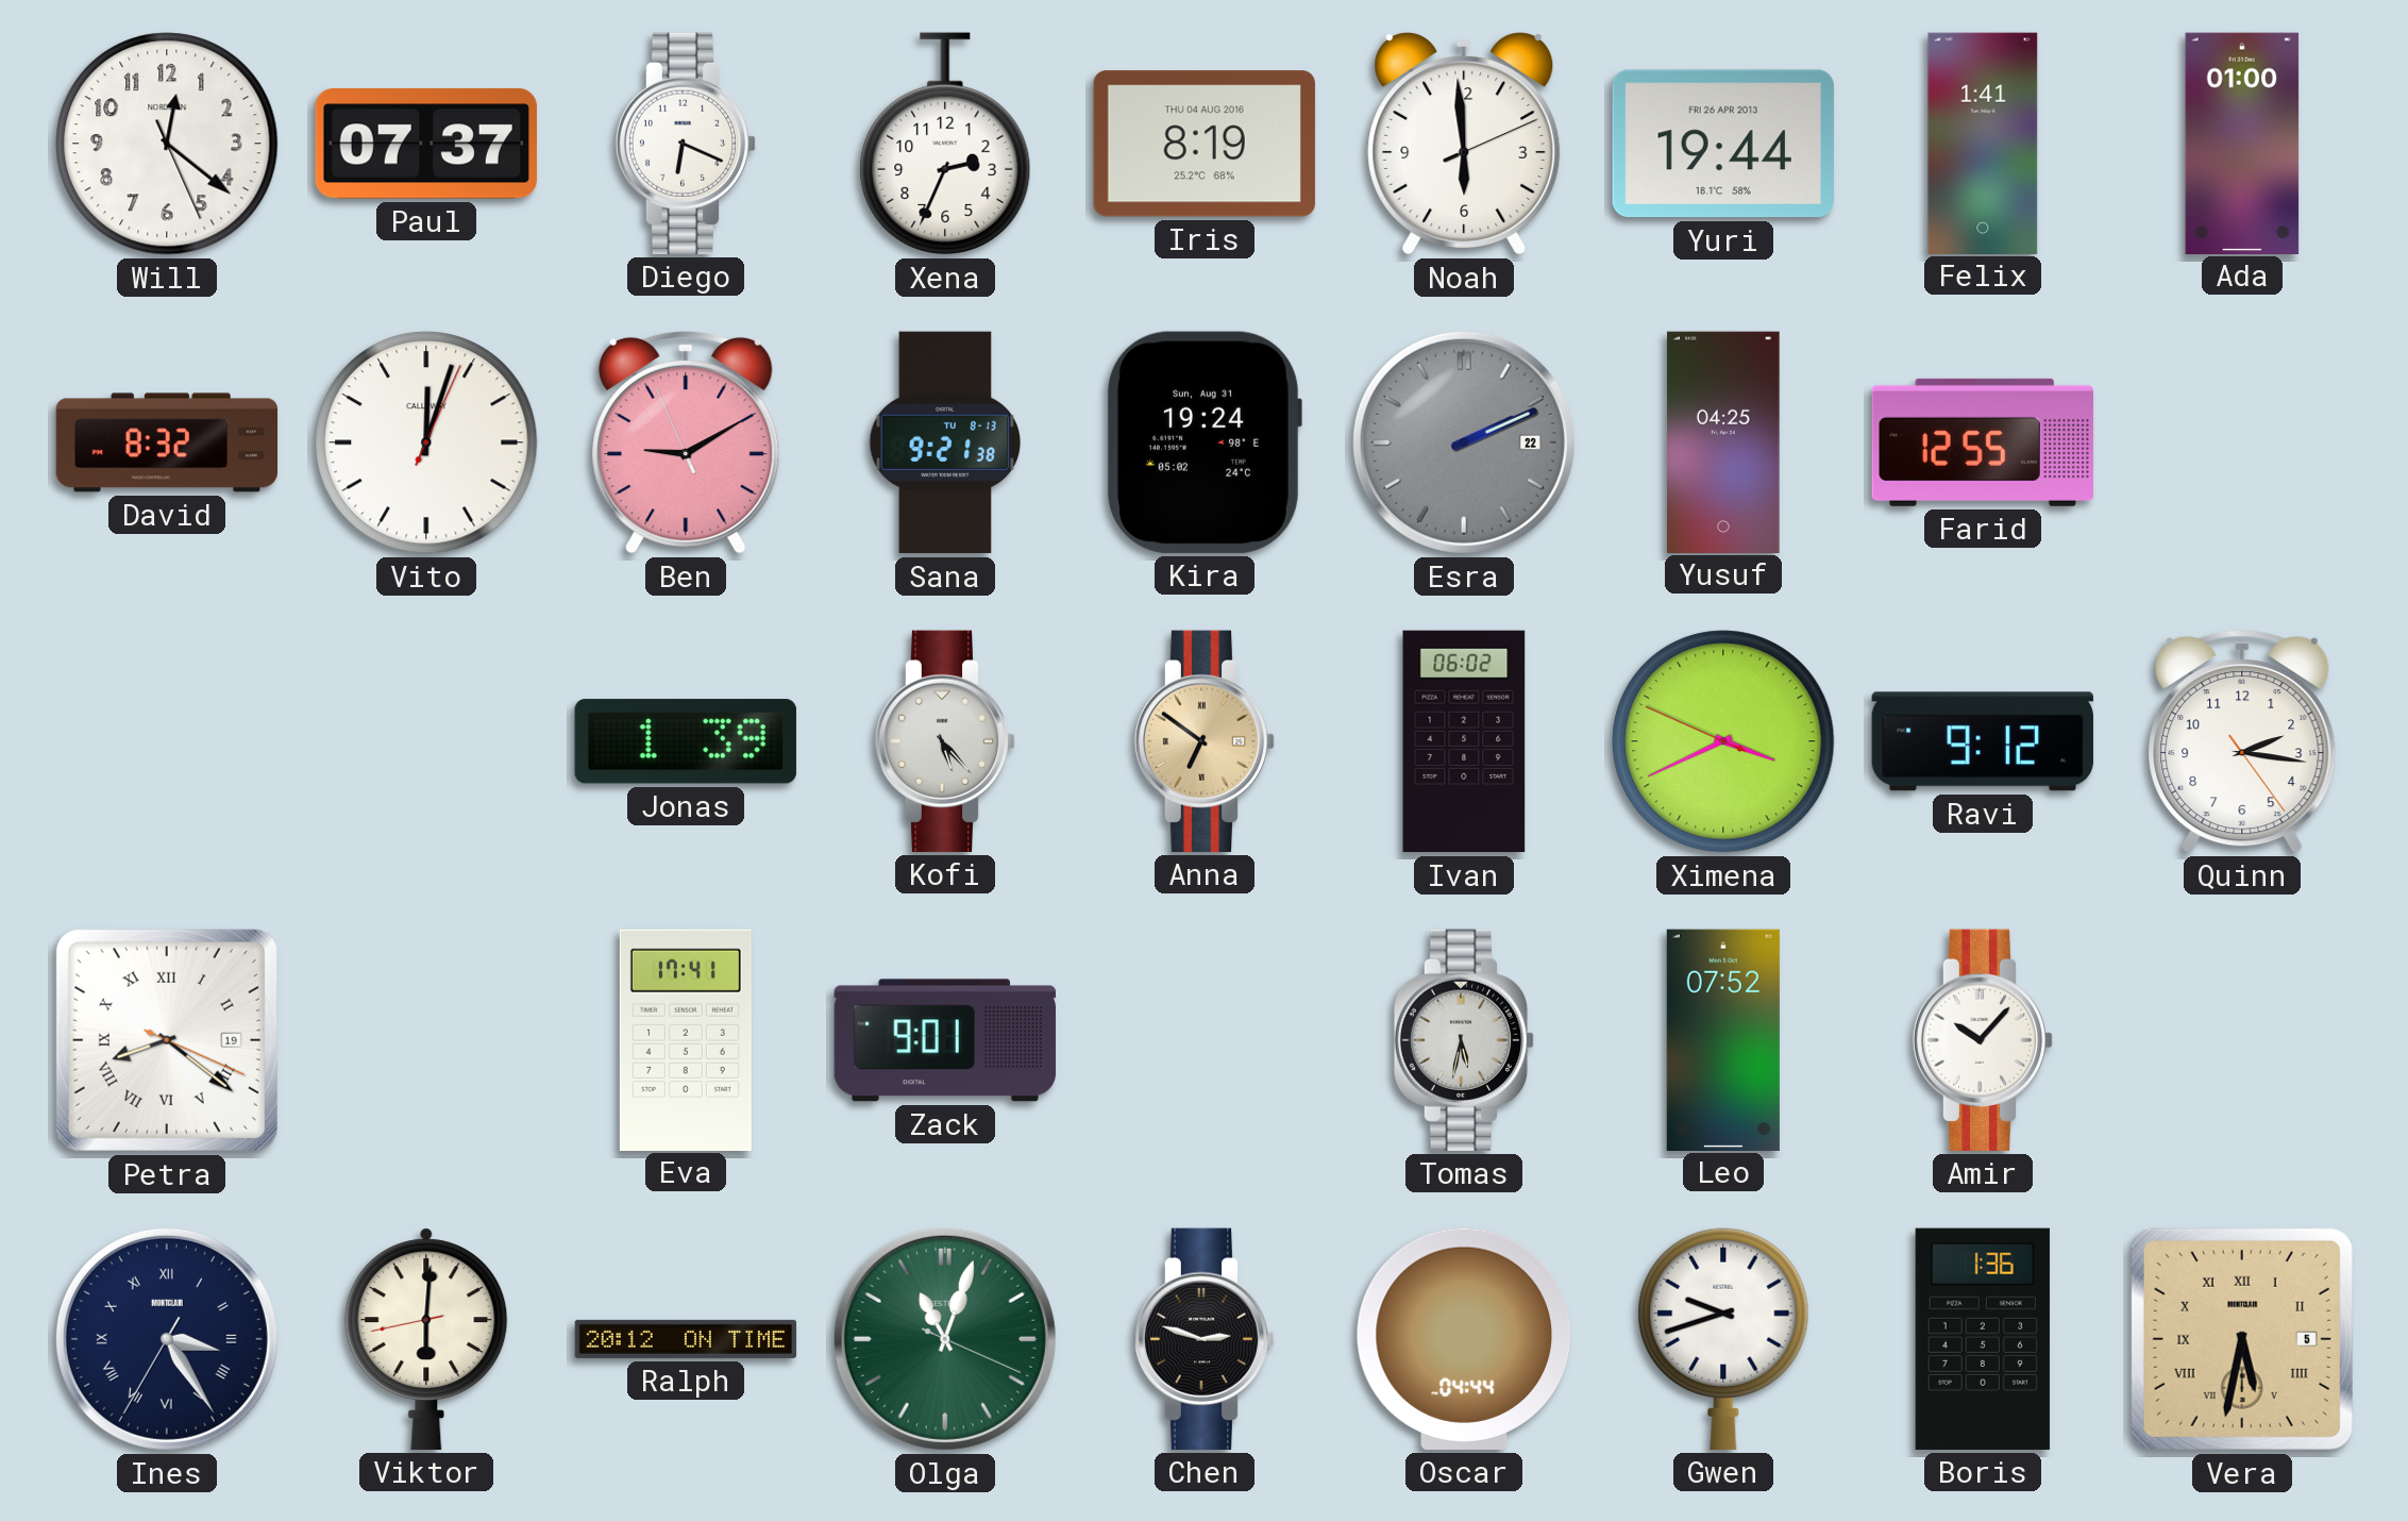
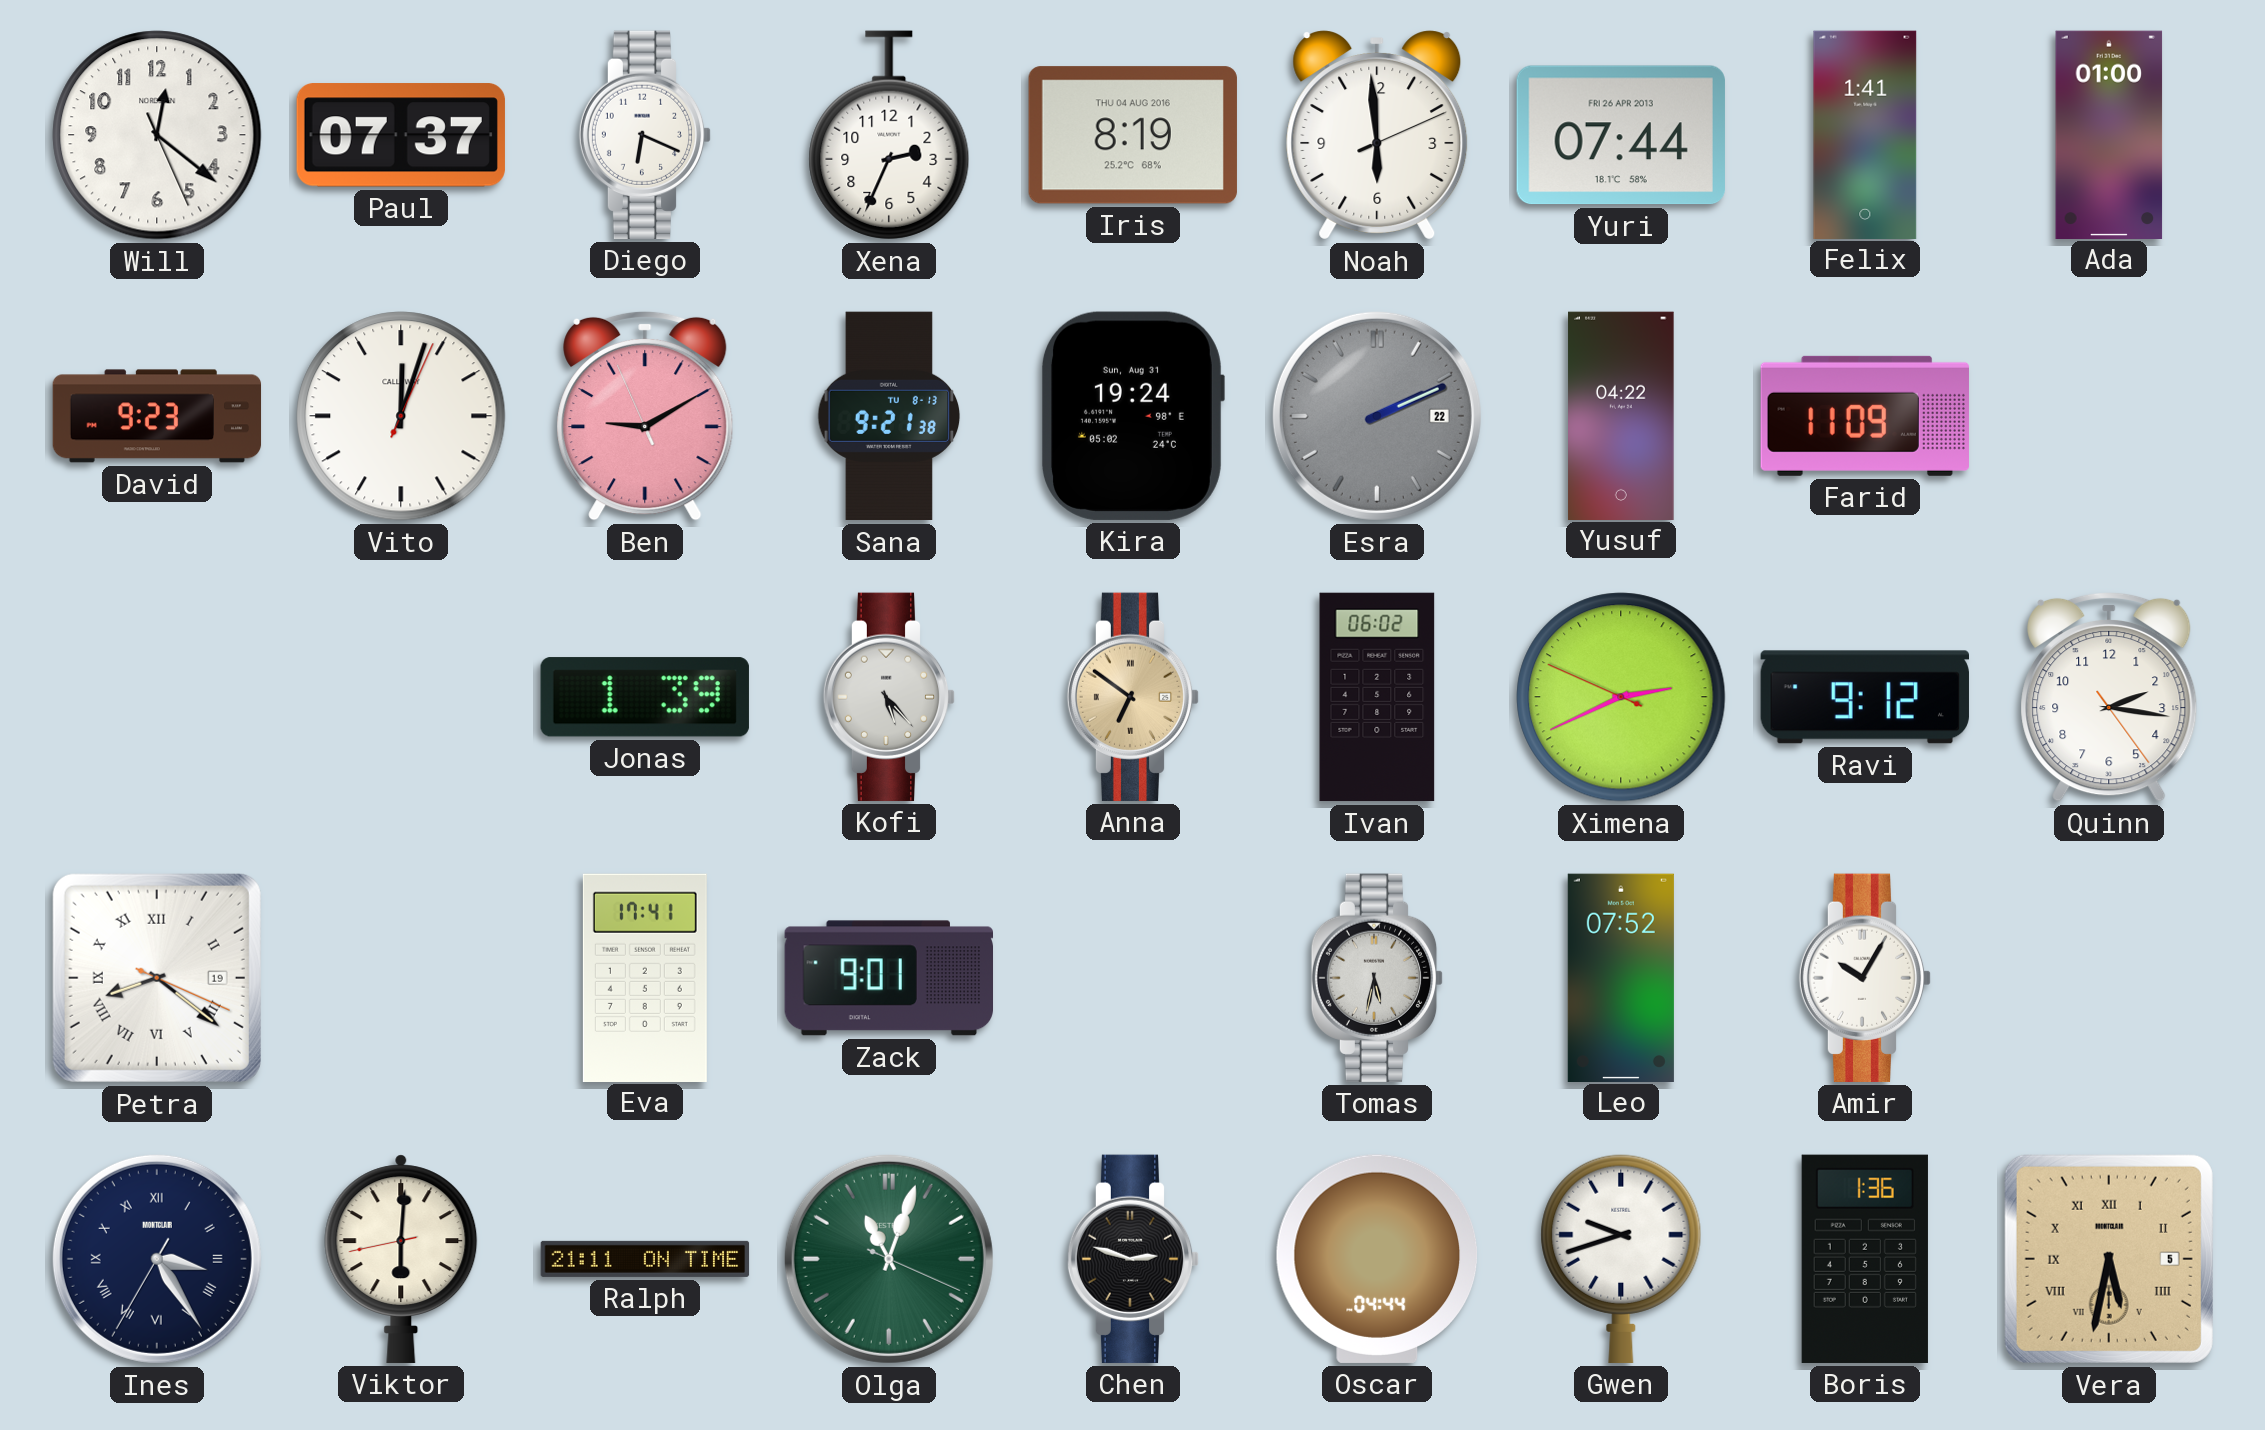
Yuri: 19:44 -> 07:44
David: 8:32 -> 9:23
Yusuf: 04:25 -> 04:22
Farid: 12:55 -> 11:09
Ximena: 3:40 -> 2:40
Amir: 10:07 -> 10:05
Ralph: 20:12 -> 21:11
